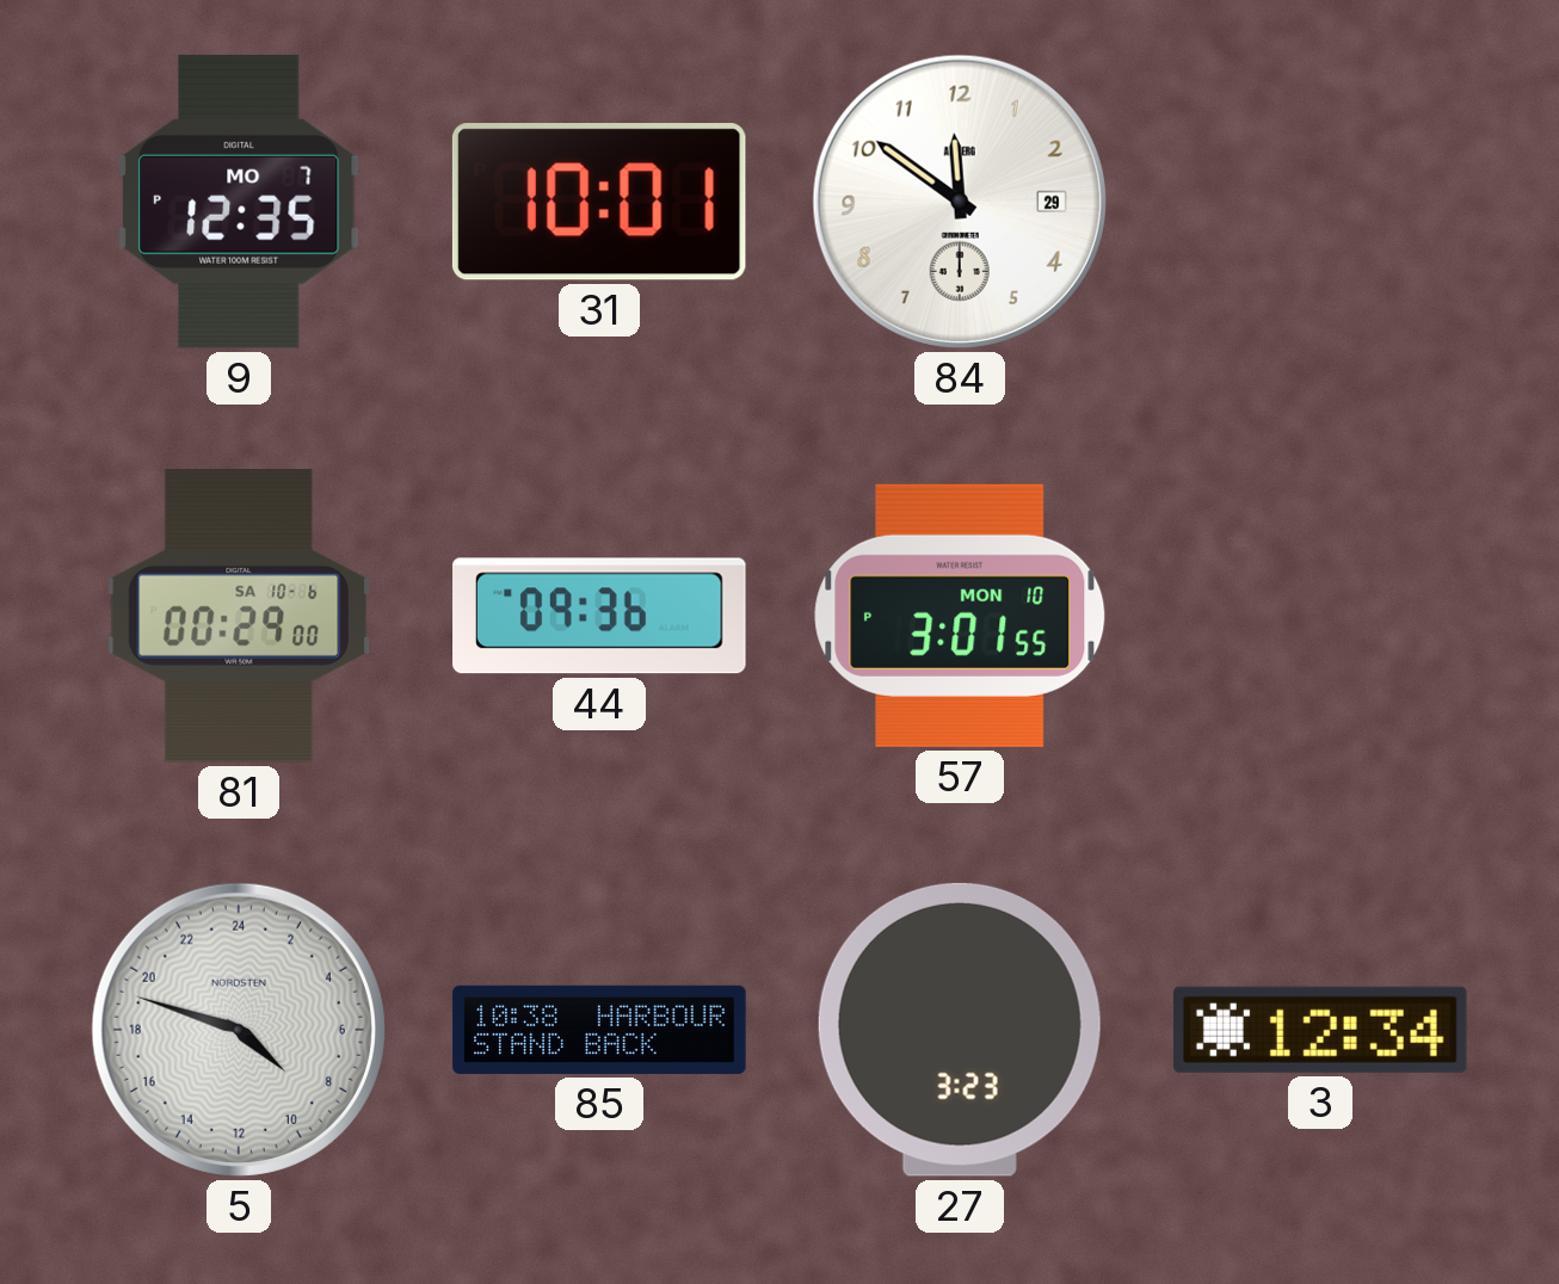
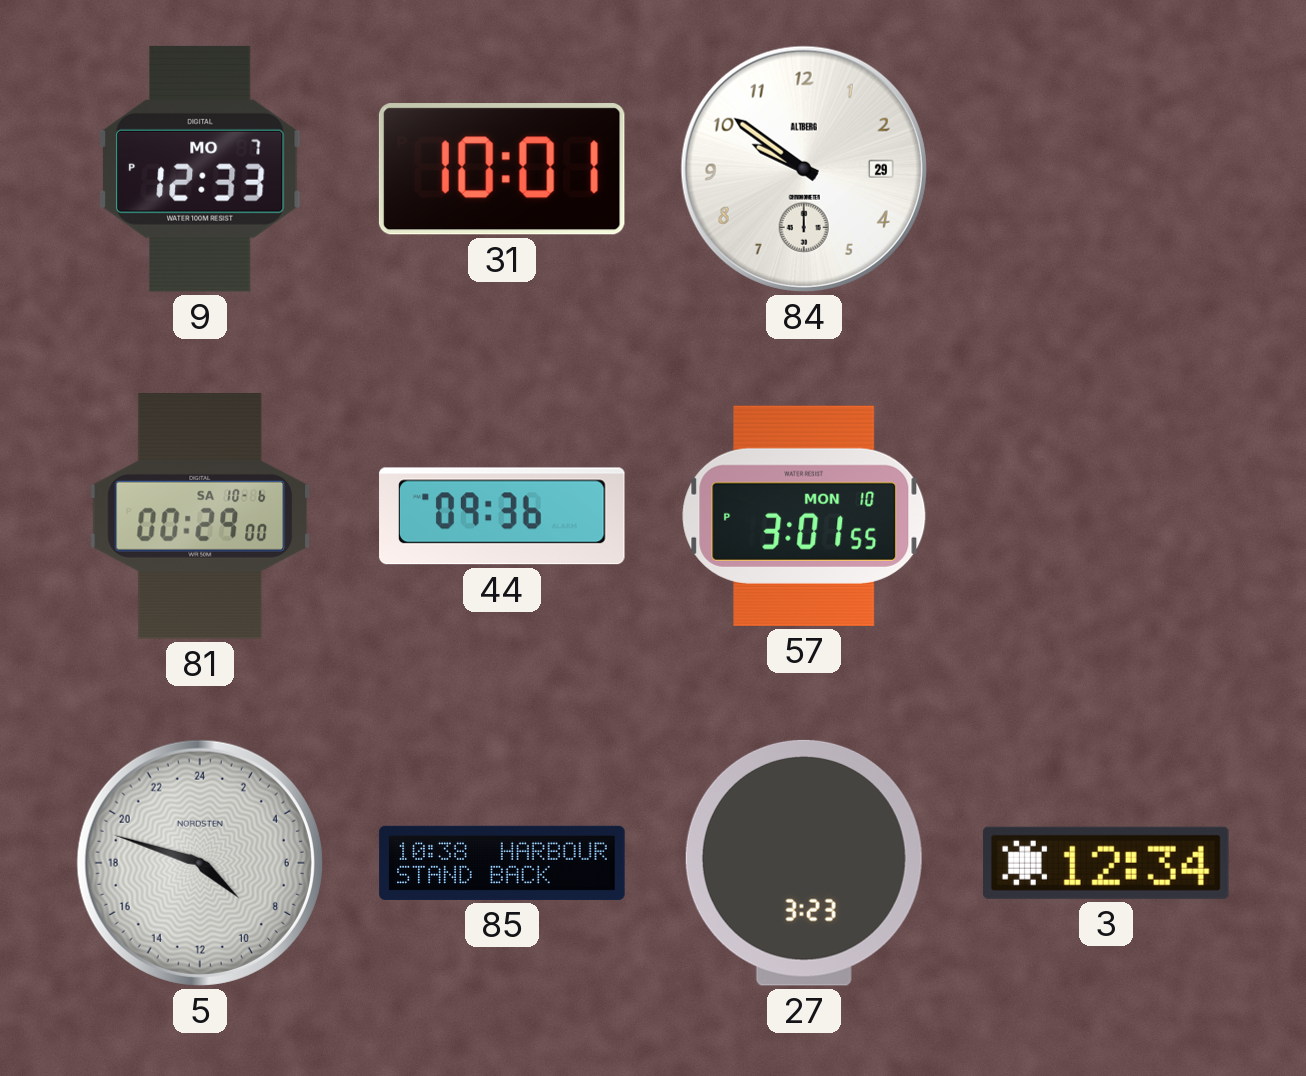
9: 12:35 -> 12:33
84: 11:51 -> 9:51
